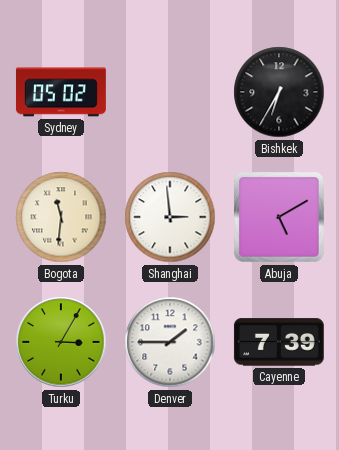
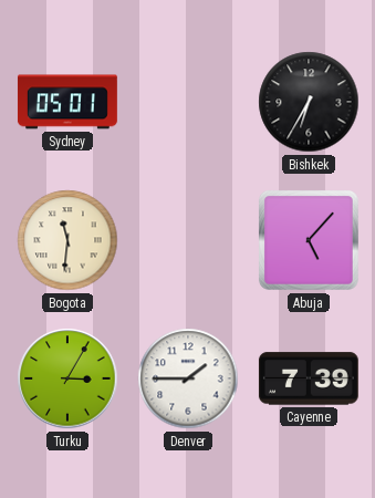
Sydney: 05:02 -> 05:01
Shanghai: 2:59 -> none
Abuja: 5:10 -> 5:07
